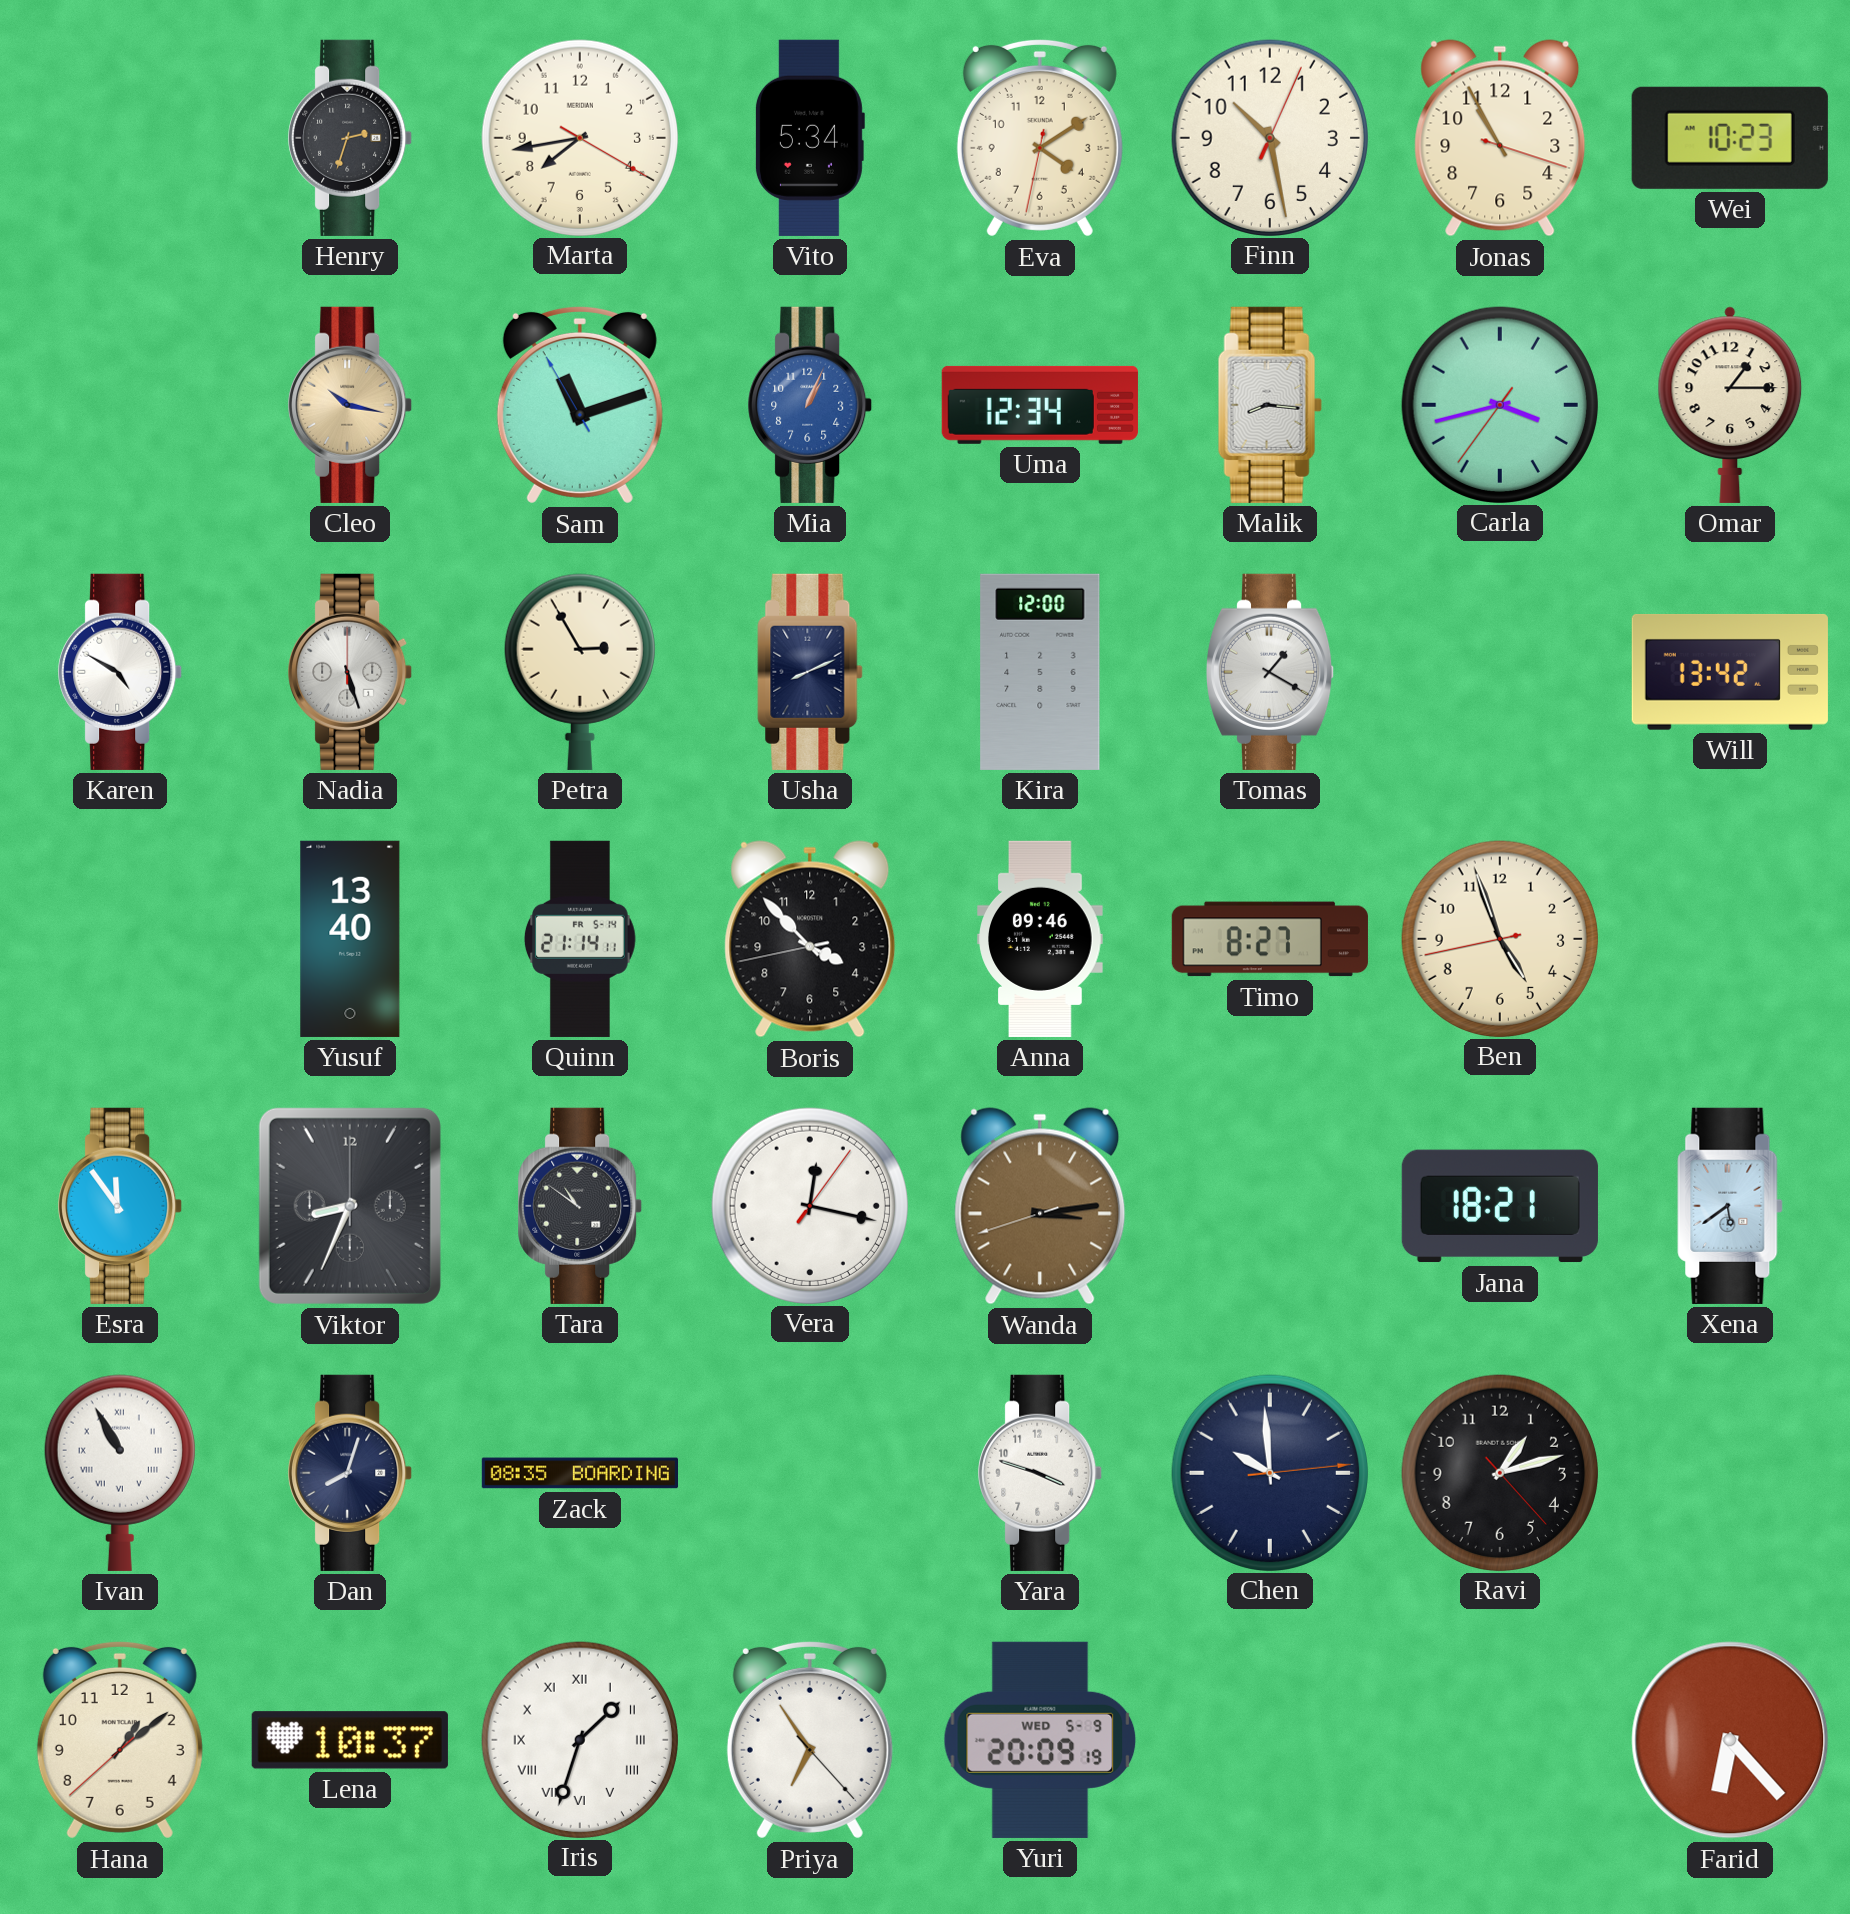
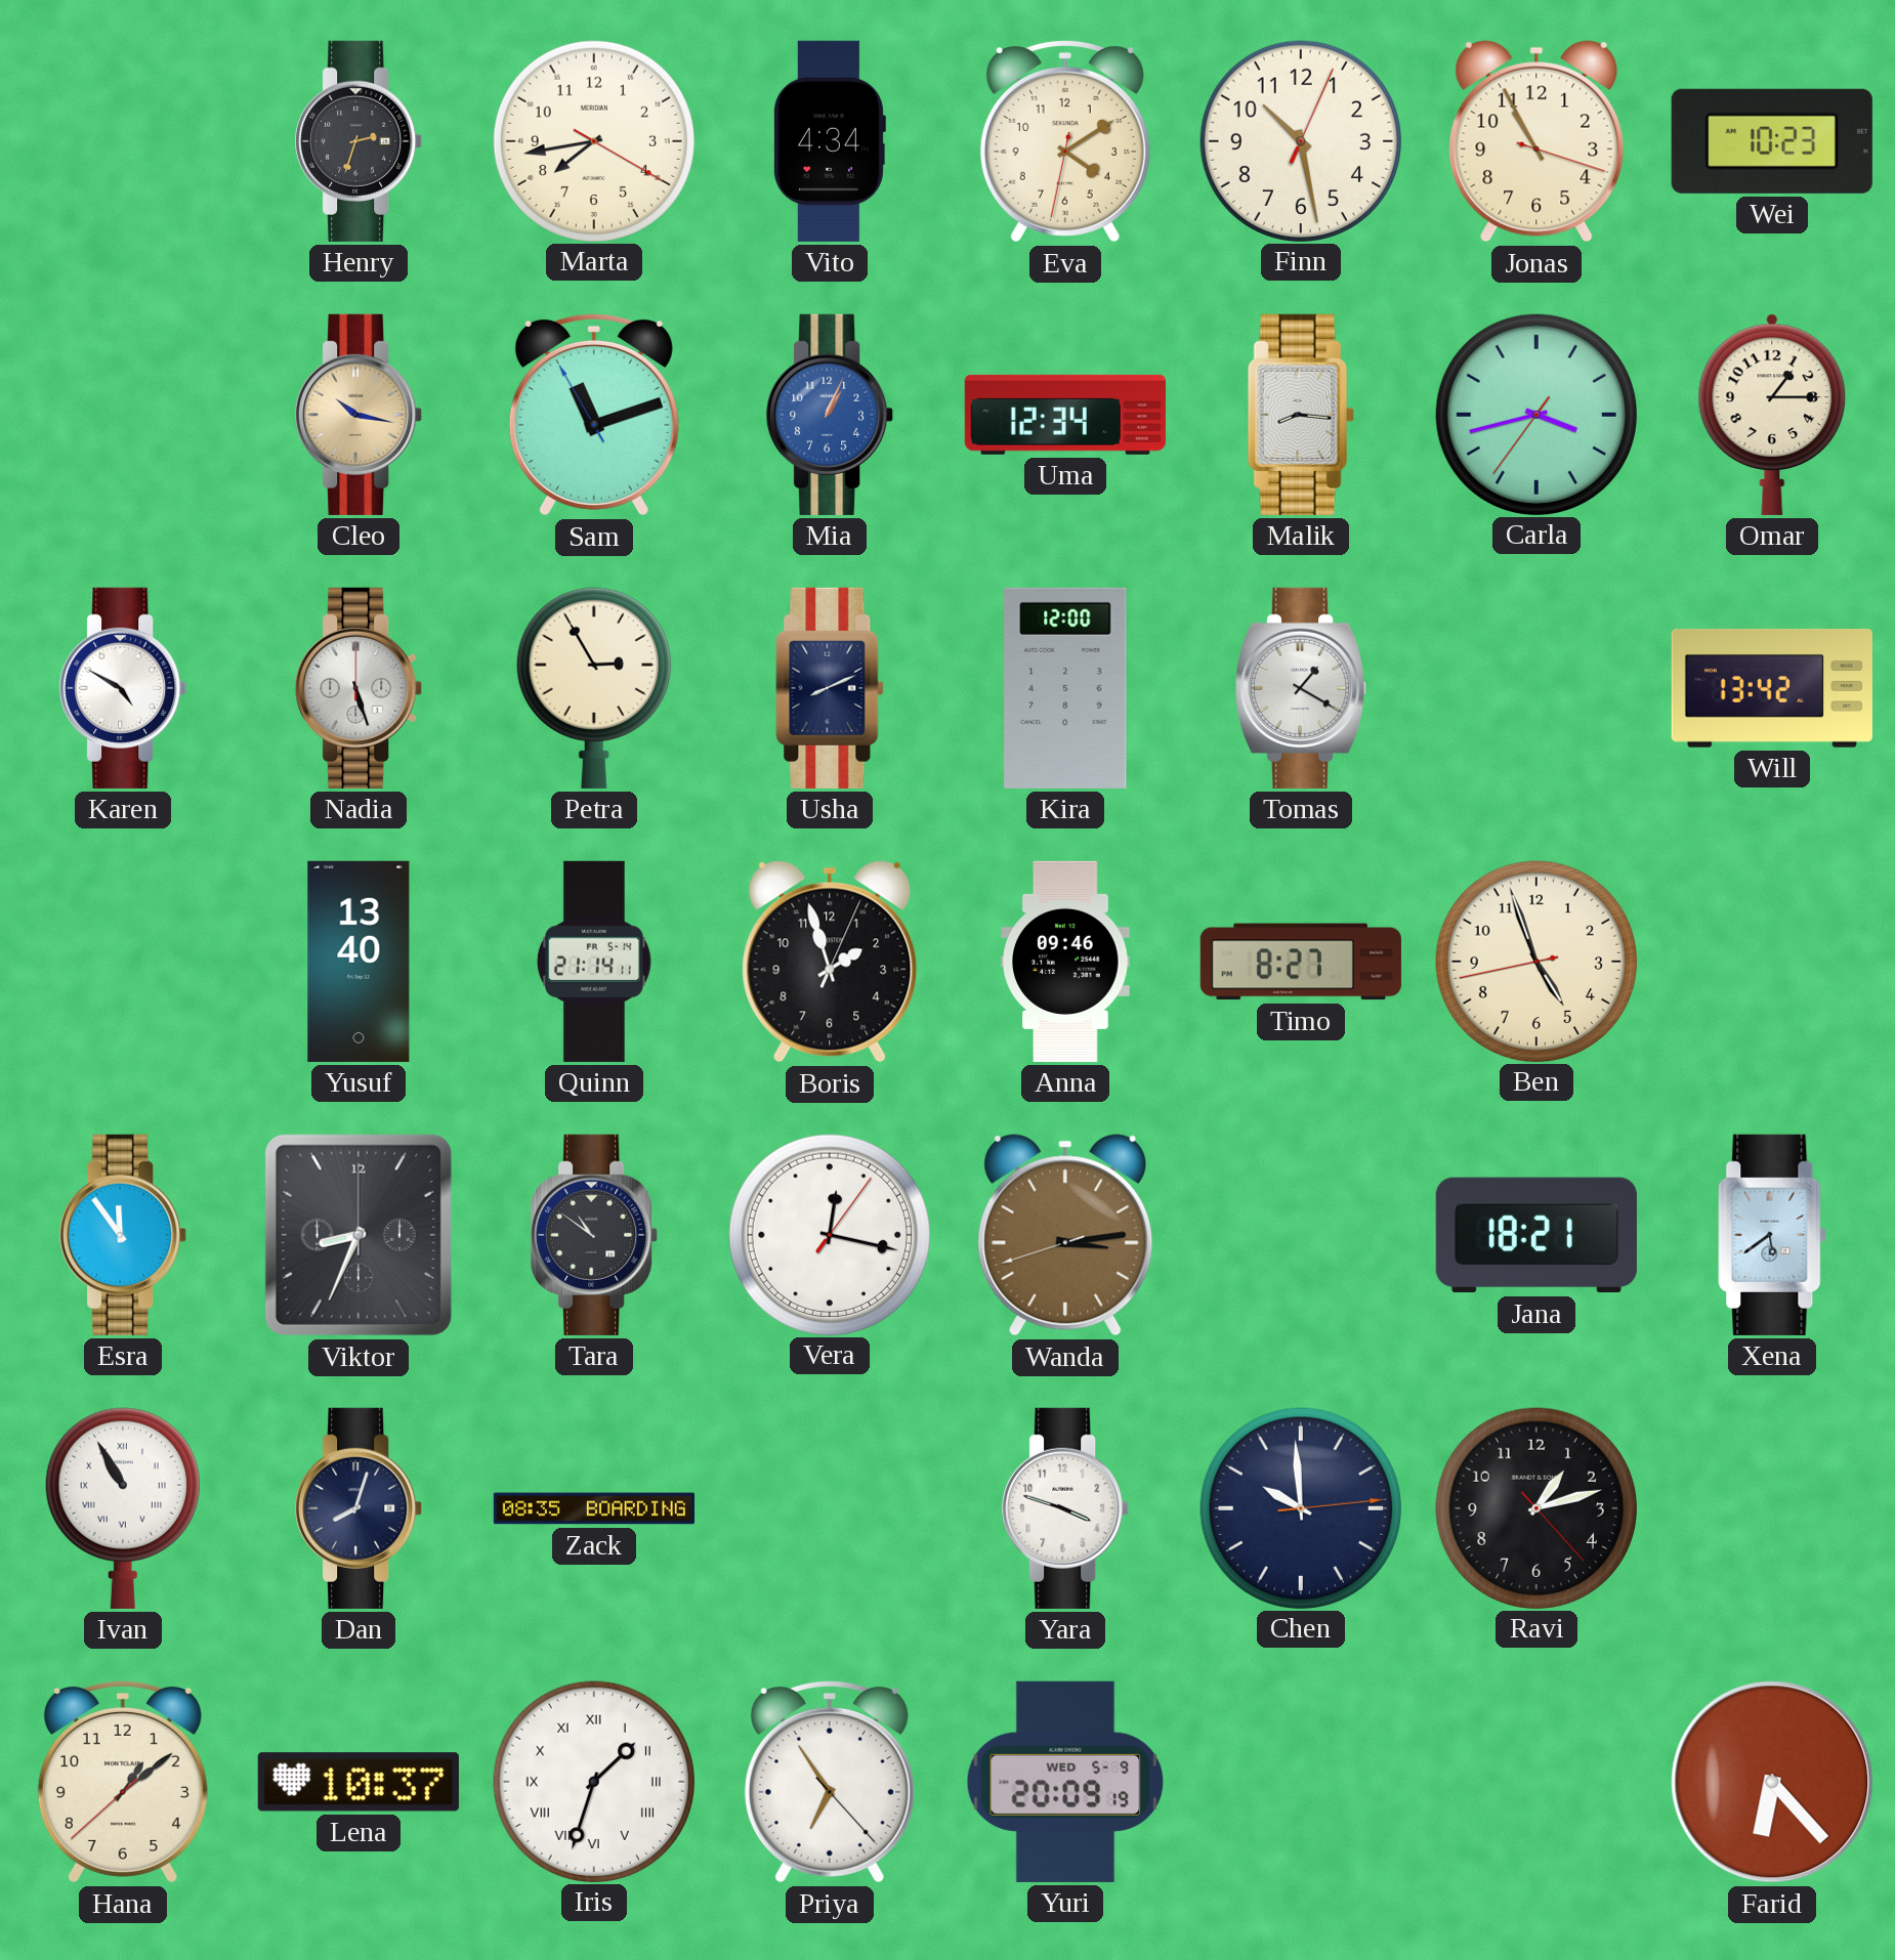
Vito: 5:34 -> 4:34
Boris: 3:52 -> 1:57
